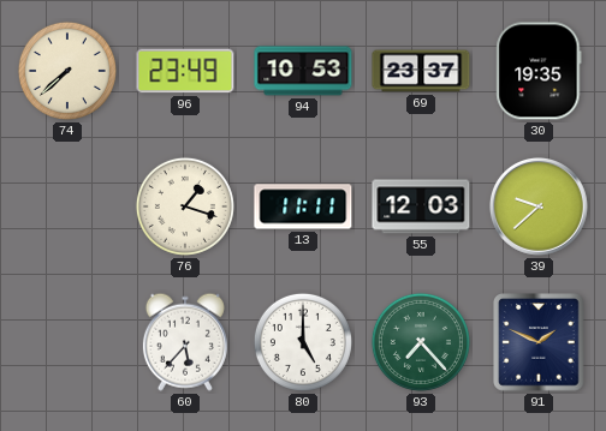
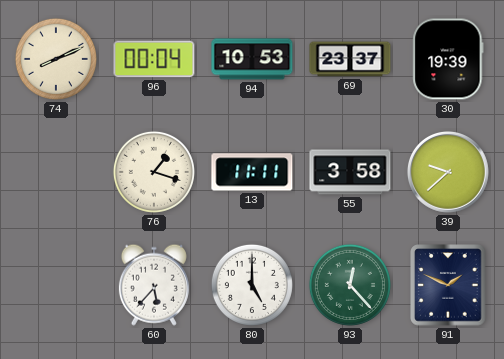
74: 7:38 -> 8:11
96: 23:49 -> 00:04
30: 19:35 -> 19:39
55: 12:03 -> 3:58
93: 7:23 -> 12:23
